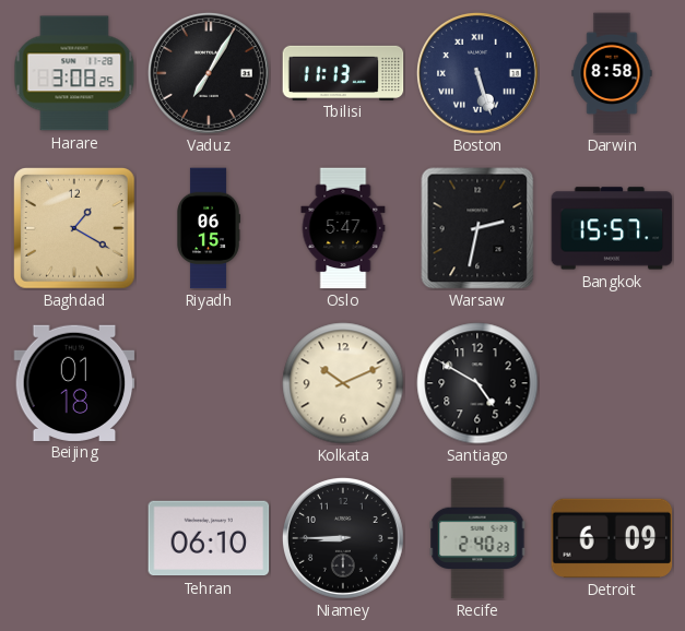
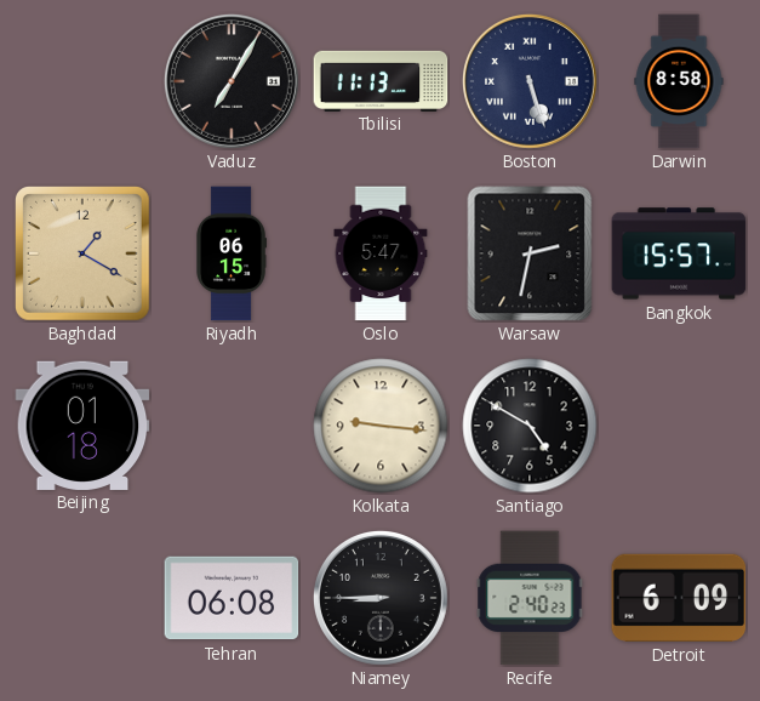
Harare: 3:08 -> none
Kolkata: 10:11 -> 9:16
Tehran: 06:10 -> 06:08
